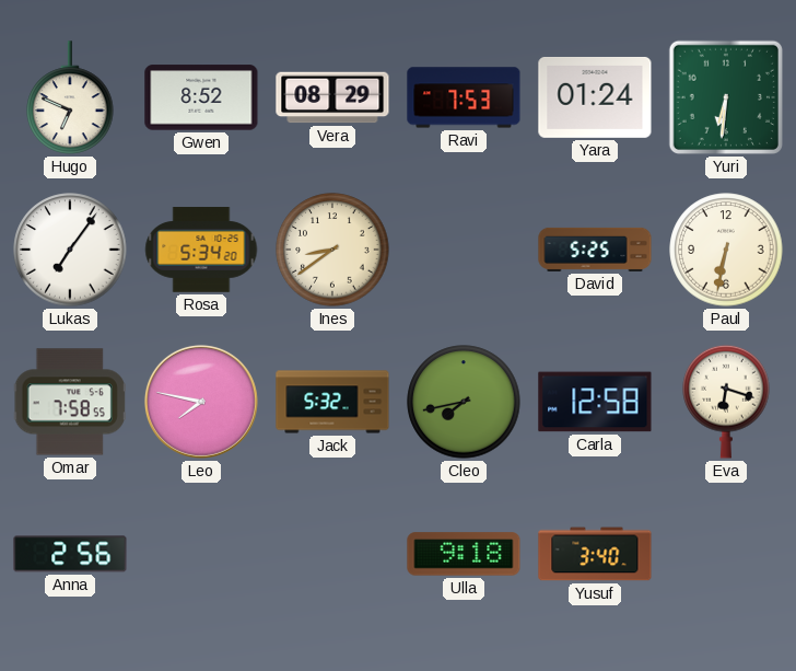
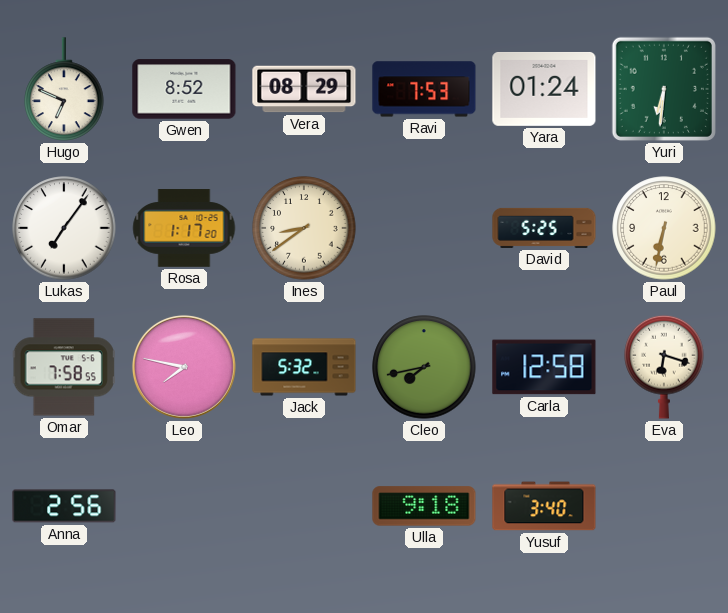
Rosa: 5:34 -> 1:17
